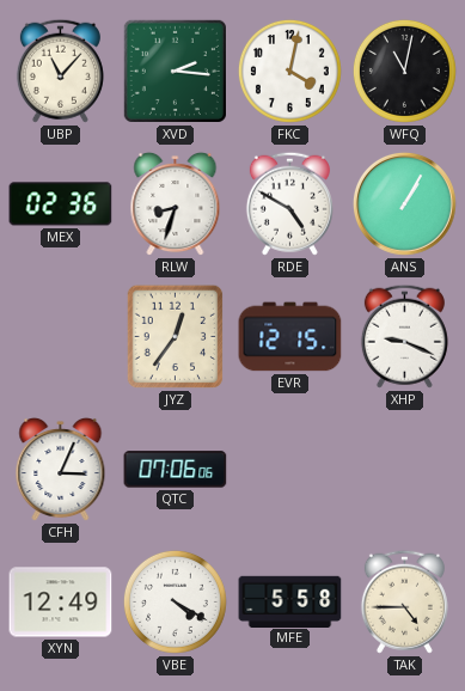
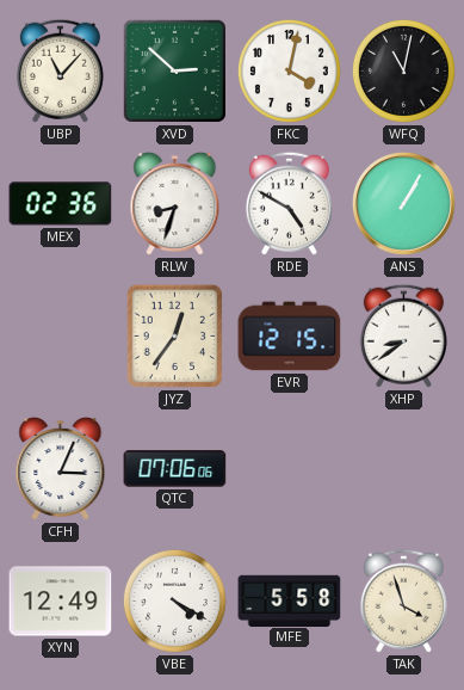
XVD: 2:16 -> 2:52
XHP: 9:19 -> 8:39
TAK: 4:45 -> 3:57
